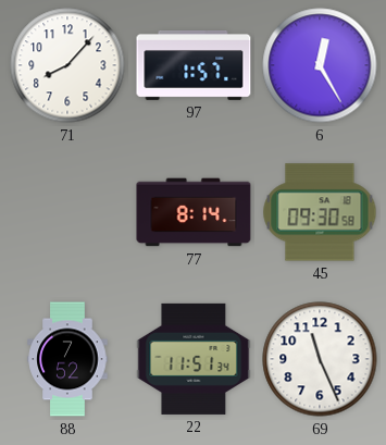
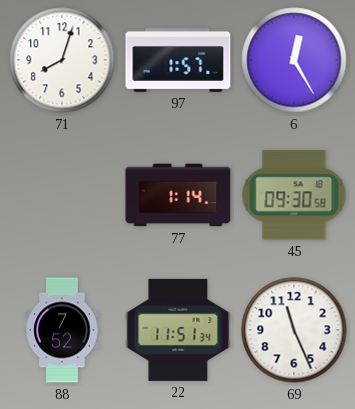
71: 8:07 -> 8:03
77: 8:14 -> 1:14
